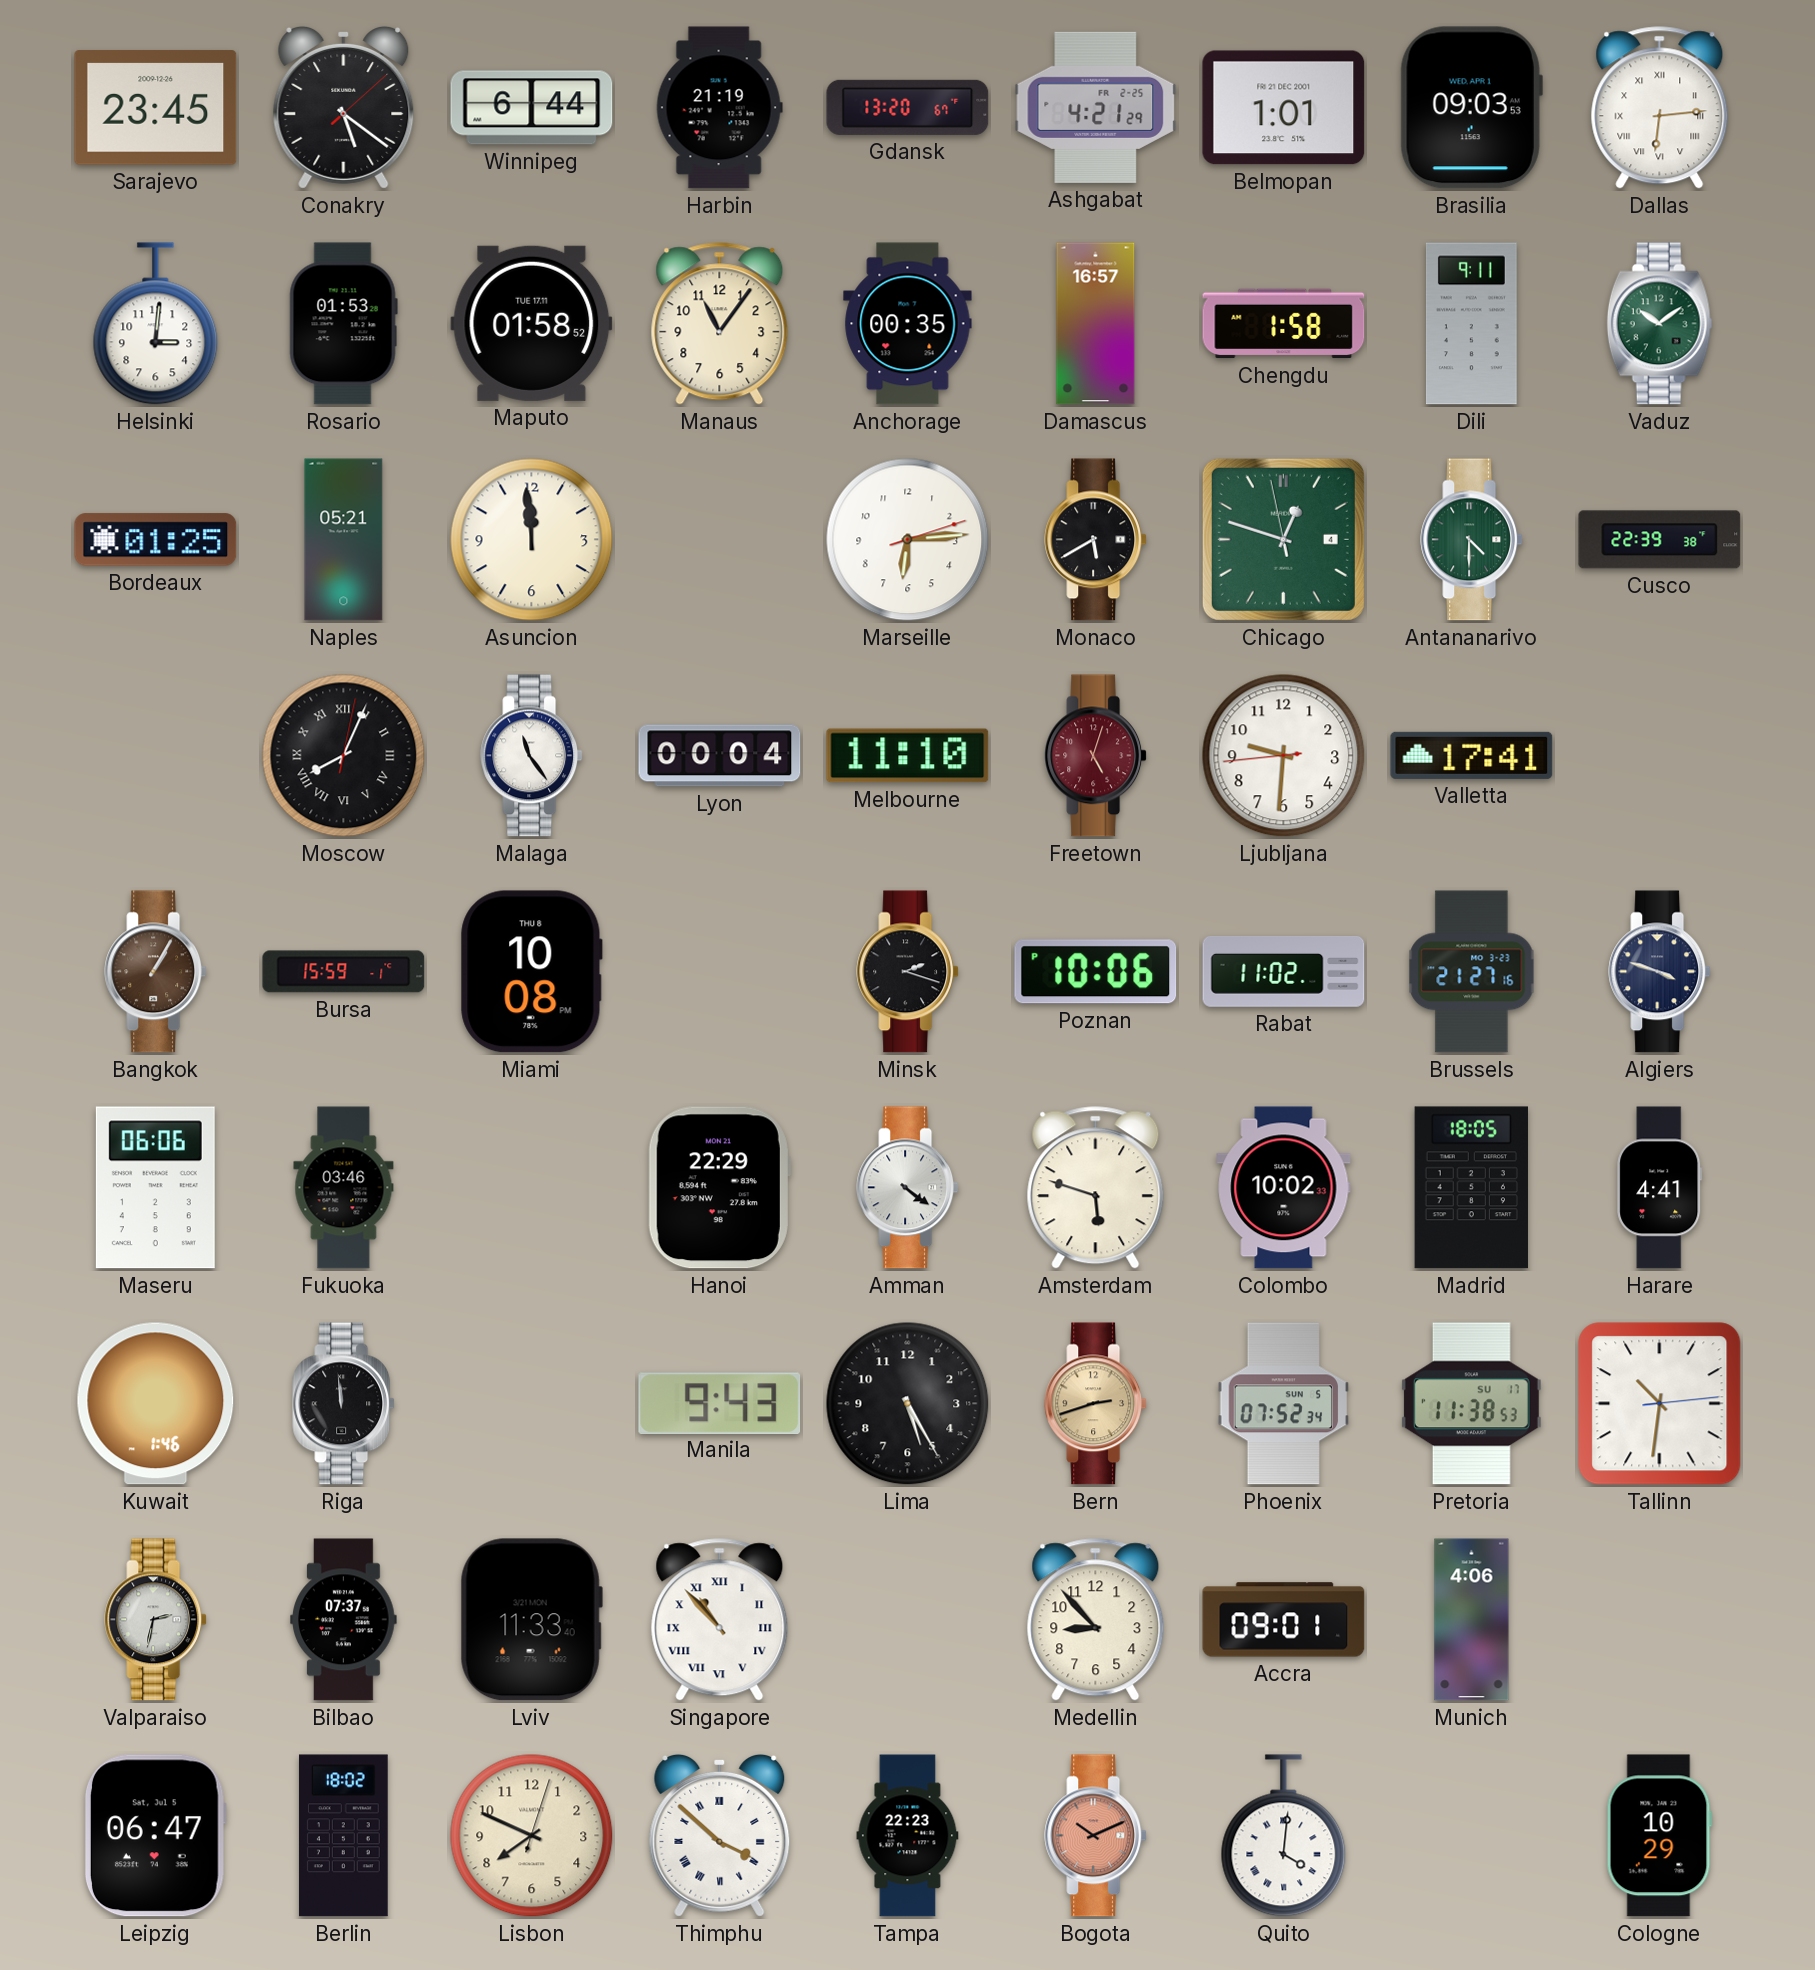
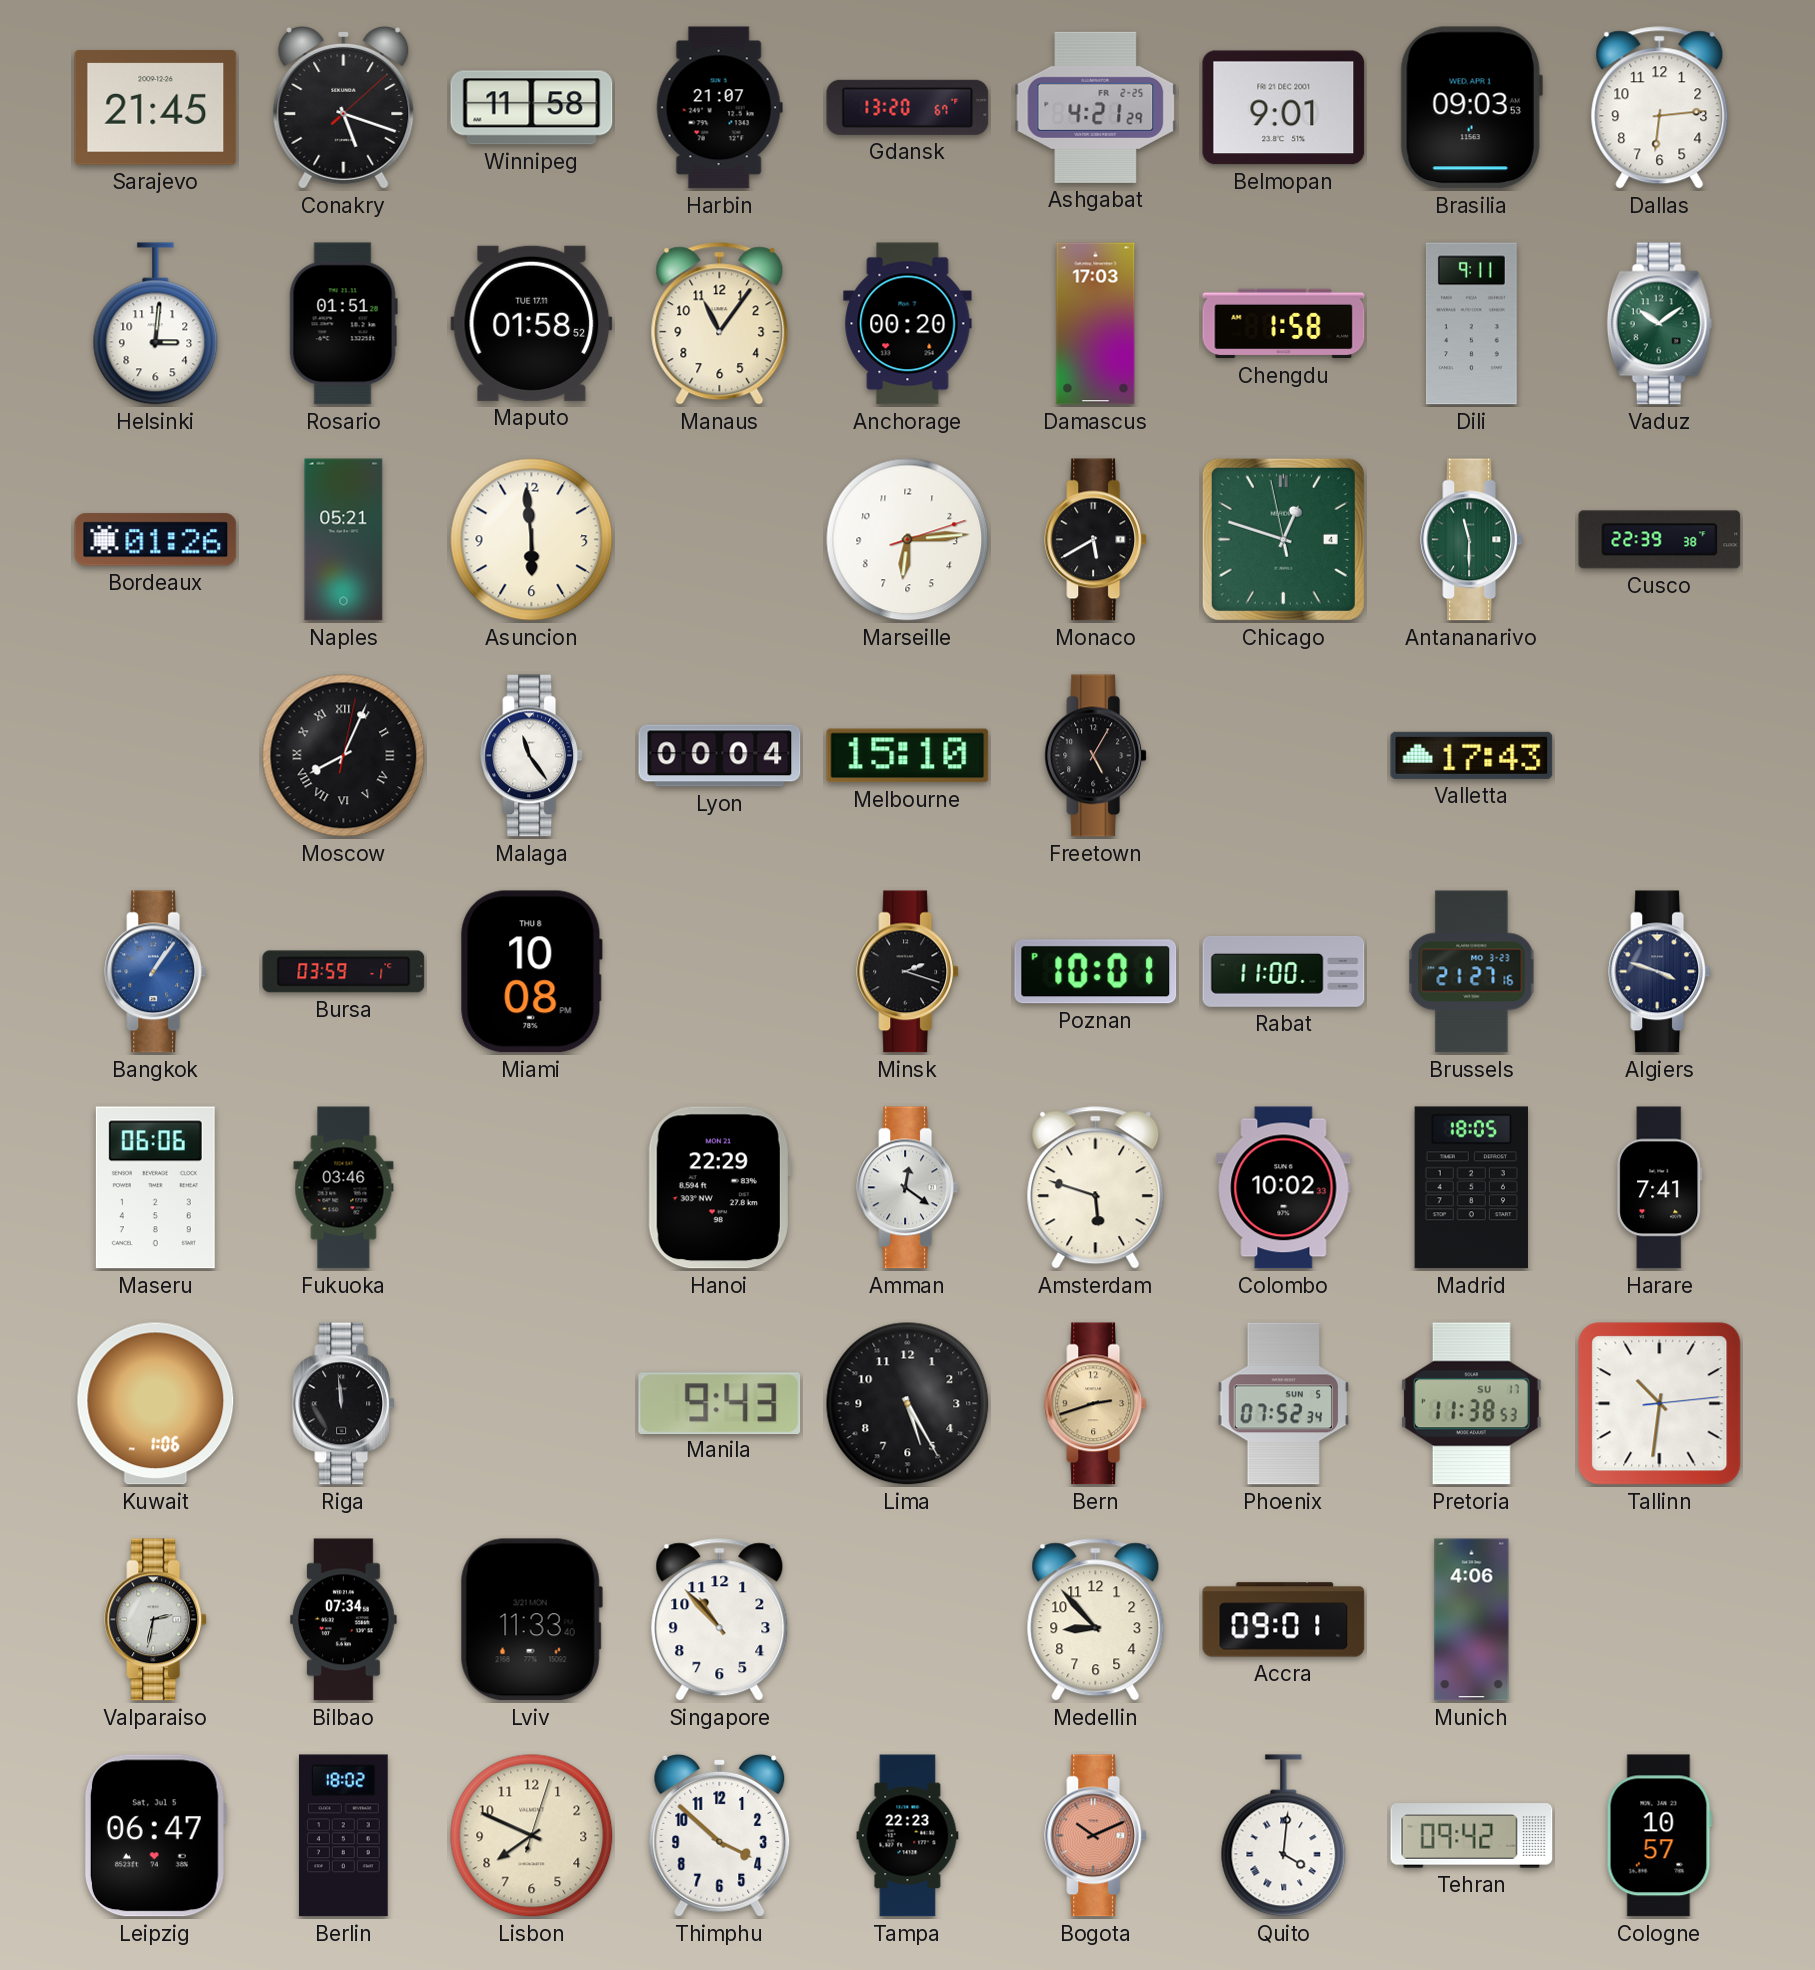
Sarajevo: 23:45 -> 21:45
Conakry: 5:21 -> 5:18
Winnipeg: 6:44 -> 11:58
Harbin: 21:19 -> 21:07
Belmopan: 1:01 -> 9:01
Dallas numerals: Roman -> Arabic
Rosario: 01:53 -> 01:51
Anchorage: 00:35 -> 00:20
Damascus: 16:57 -> 17:03
Bordeaux: 01:25 -> 01:26
Asuncion: 11:59 -> 5:59
Antananarivo: 4:30 -> 11:30
Melbourne: 11:10 -> 15:10
Freetown: 5:03 -> 5:05
Freetown dial: burgundy -> black
Ljubljana: 9:30 -> none
Valletta: 17:41 -> 17:43
Bangkok: 1:05 -> 1:06
Bangkok dial: brown -> blue
Bursa: 15:59 -> 03:59
Poznan: 10:06 -> 10:01
Rabat: 11:02 -> 11:00
Amman: 4:21 -> 12:21
Harare: 4:41 -> 7:41
Kuwait: 1:46 -> 1:06
Bilbao: 07:37 -> 07:34
Singapore numerals: Roman -> Arabic
Thimphu numerals: Roman -> Arabic
Tehran: none -> 09:42
Cologne: 10:29 -> 10:57
